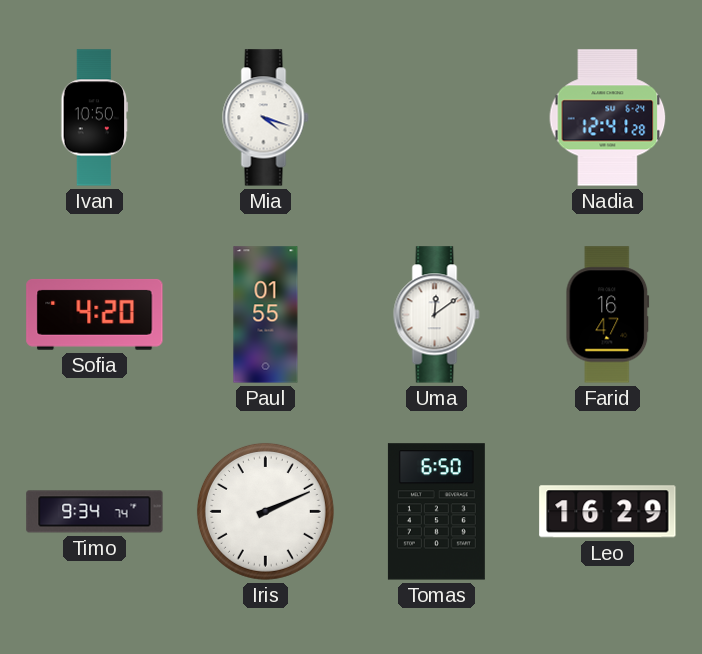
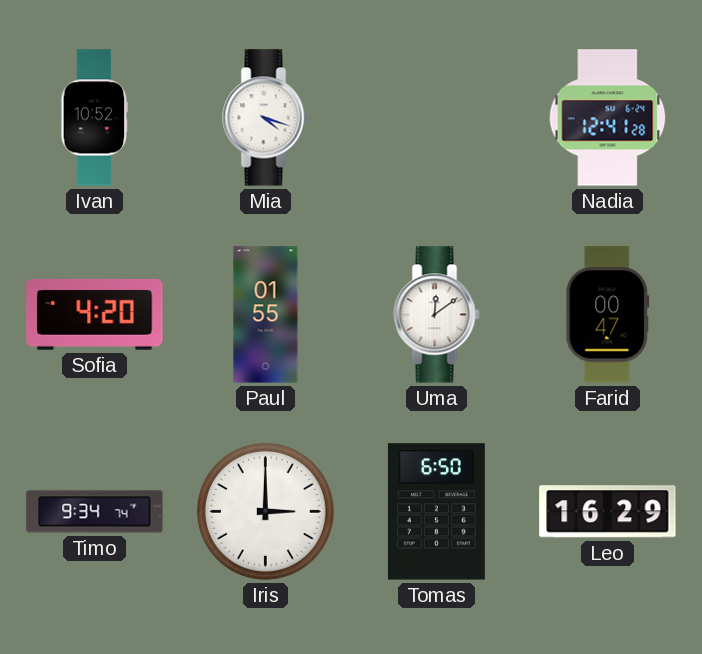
Ivan: 10:50 -> 10:52
Farid: 16:47 -> 00:47
Iris: 2:11 -> 3:00
